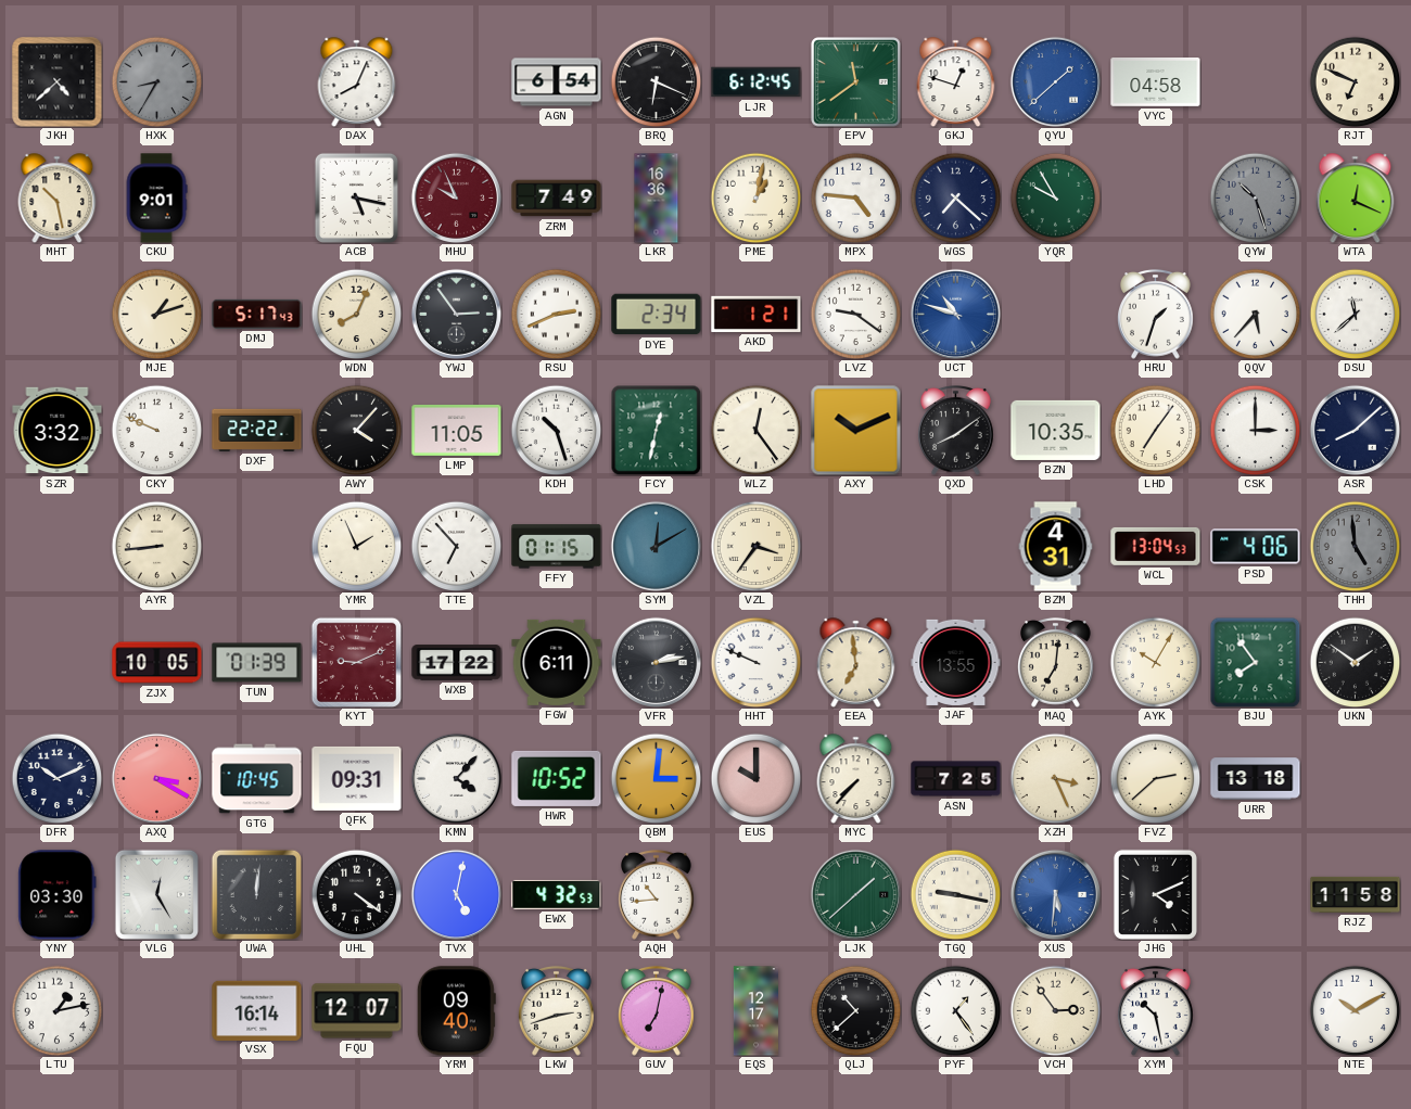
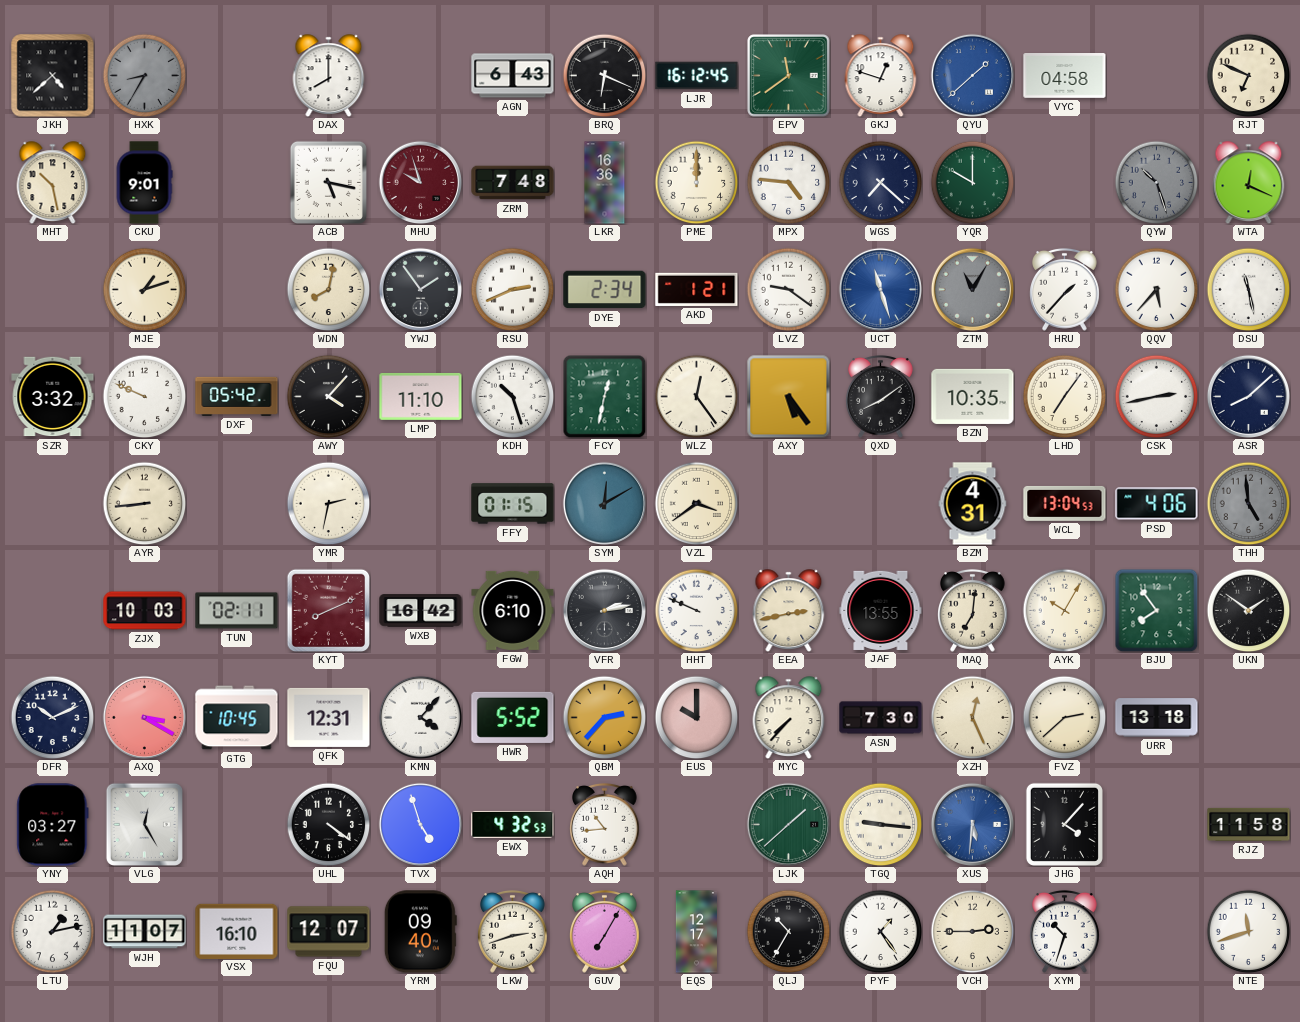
DAX: 8:04 -> 8:00
AGN: 6:54 -> 6:43
LJR: 6:12 -> 16:12
MHU: 9:56 -> 9:57
ZRM: 7:49 -> 7:48
PME: 1:02 -> 12:00
YQR: 9:55 -> 10:00
DMJ: 5:17 -> none
WDN: 8:04 -> 8:02
YWJ: 2:54 -> 1:54
UCT: 10:48 -> 11:27
ZTM: none -> 11:05
HRU: 1:33 -> 1:37
DSU: 11:38 -> 11:28
DXF: 22:22 -> 05:42
LMP: 11:05 -> 11:10
AXY: 10:11 -> 5:24
CSK: 3:00 -> 2:43
YMR: 1:56 -> 2:32
TTE: 6:53 -> none
VZL: 3:36 -> 3:39
ZJX: 10:05 -> 10:03
TUN: 01:39 -> 02:11
KYT: 9:11 -> 8:11
WXB: 17:22 -> 16:42
FGW: 6:11 -> 6:10
EEA: 6:59 -> 2:43
QFK: 09:31 -> 12:31
HWR: 10:52 -> 5:52
QBM: 3:01 -> 2:37
ASN: 7:25 -> 7:30
XZH: 3:26 -> 12:26
YNY: 03:30 -> 03:27
UWA: 12:01 -> none
TVX: 5:02 -> 4:57
TGQ: 9:17 -> 9:16
JHG: 4:11 -> 4:07
WJH: none -> 11:07
VSX: 16:14 -> 16:10
GUV: 7:02 -> 7:05
QLJ: 10:38 -> 10:35
VCH: 2:54 -> 2:45
XYM: 10:28 -> 10:33
NTE: 10:10 -> 11:42
